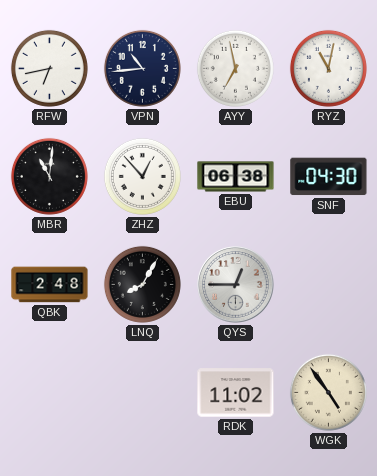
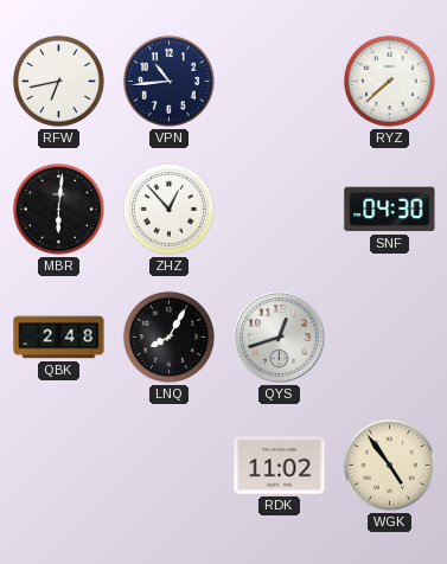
AYY: 6:58 -> none
RYZ: 11:02 -> 7:38
MBR: 11:01 -> 6:01
EBU: 06:38 -> none
QYS: 12:45 -> 12:42
